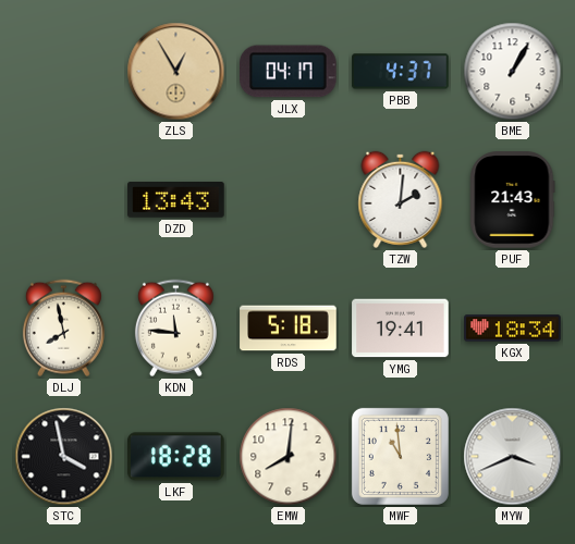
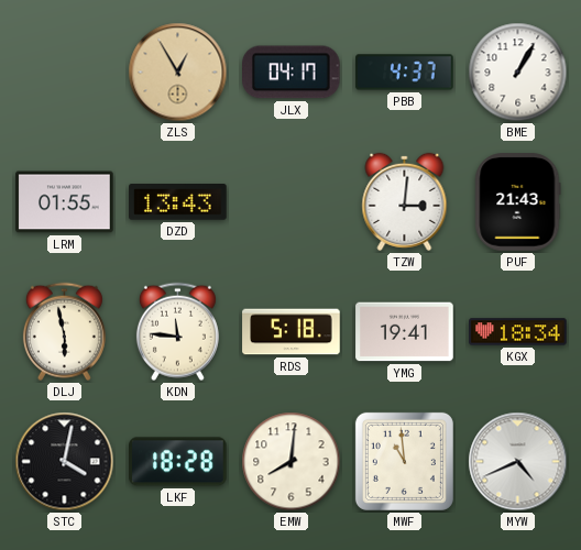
LRM: none -> 01:55
TZW: 2:01 -> 3:01
DLJ: 7:58 -> 5:58
STC: 3:58 -> 4:02
MYW: 3:41 -> 4:41
